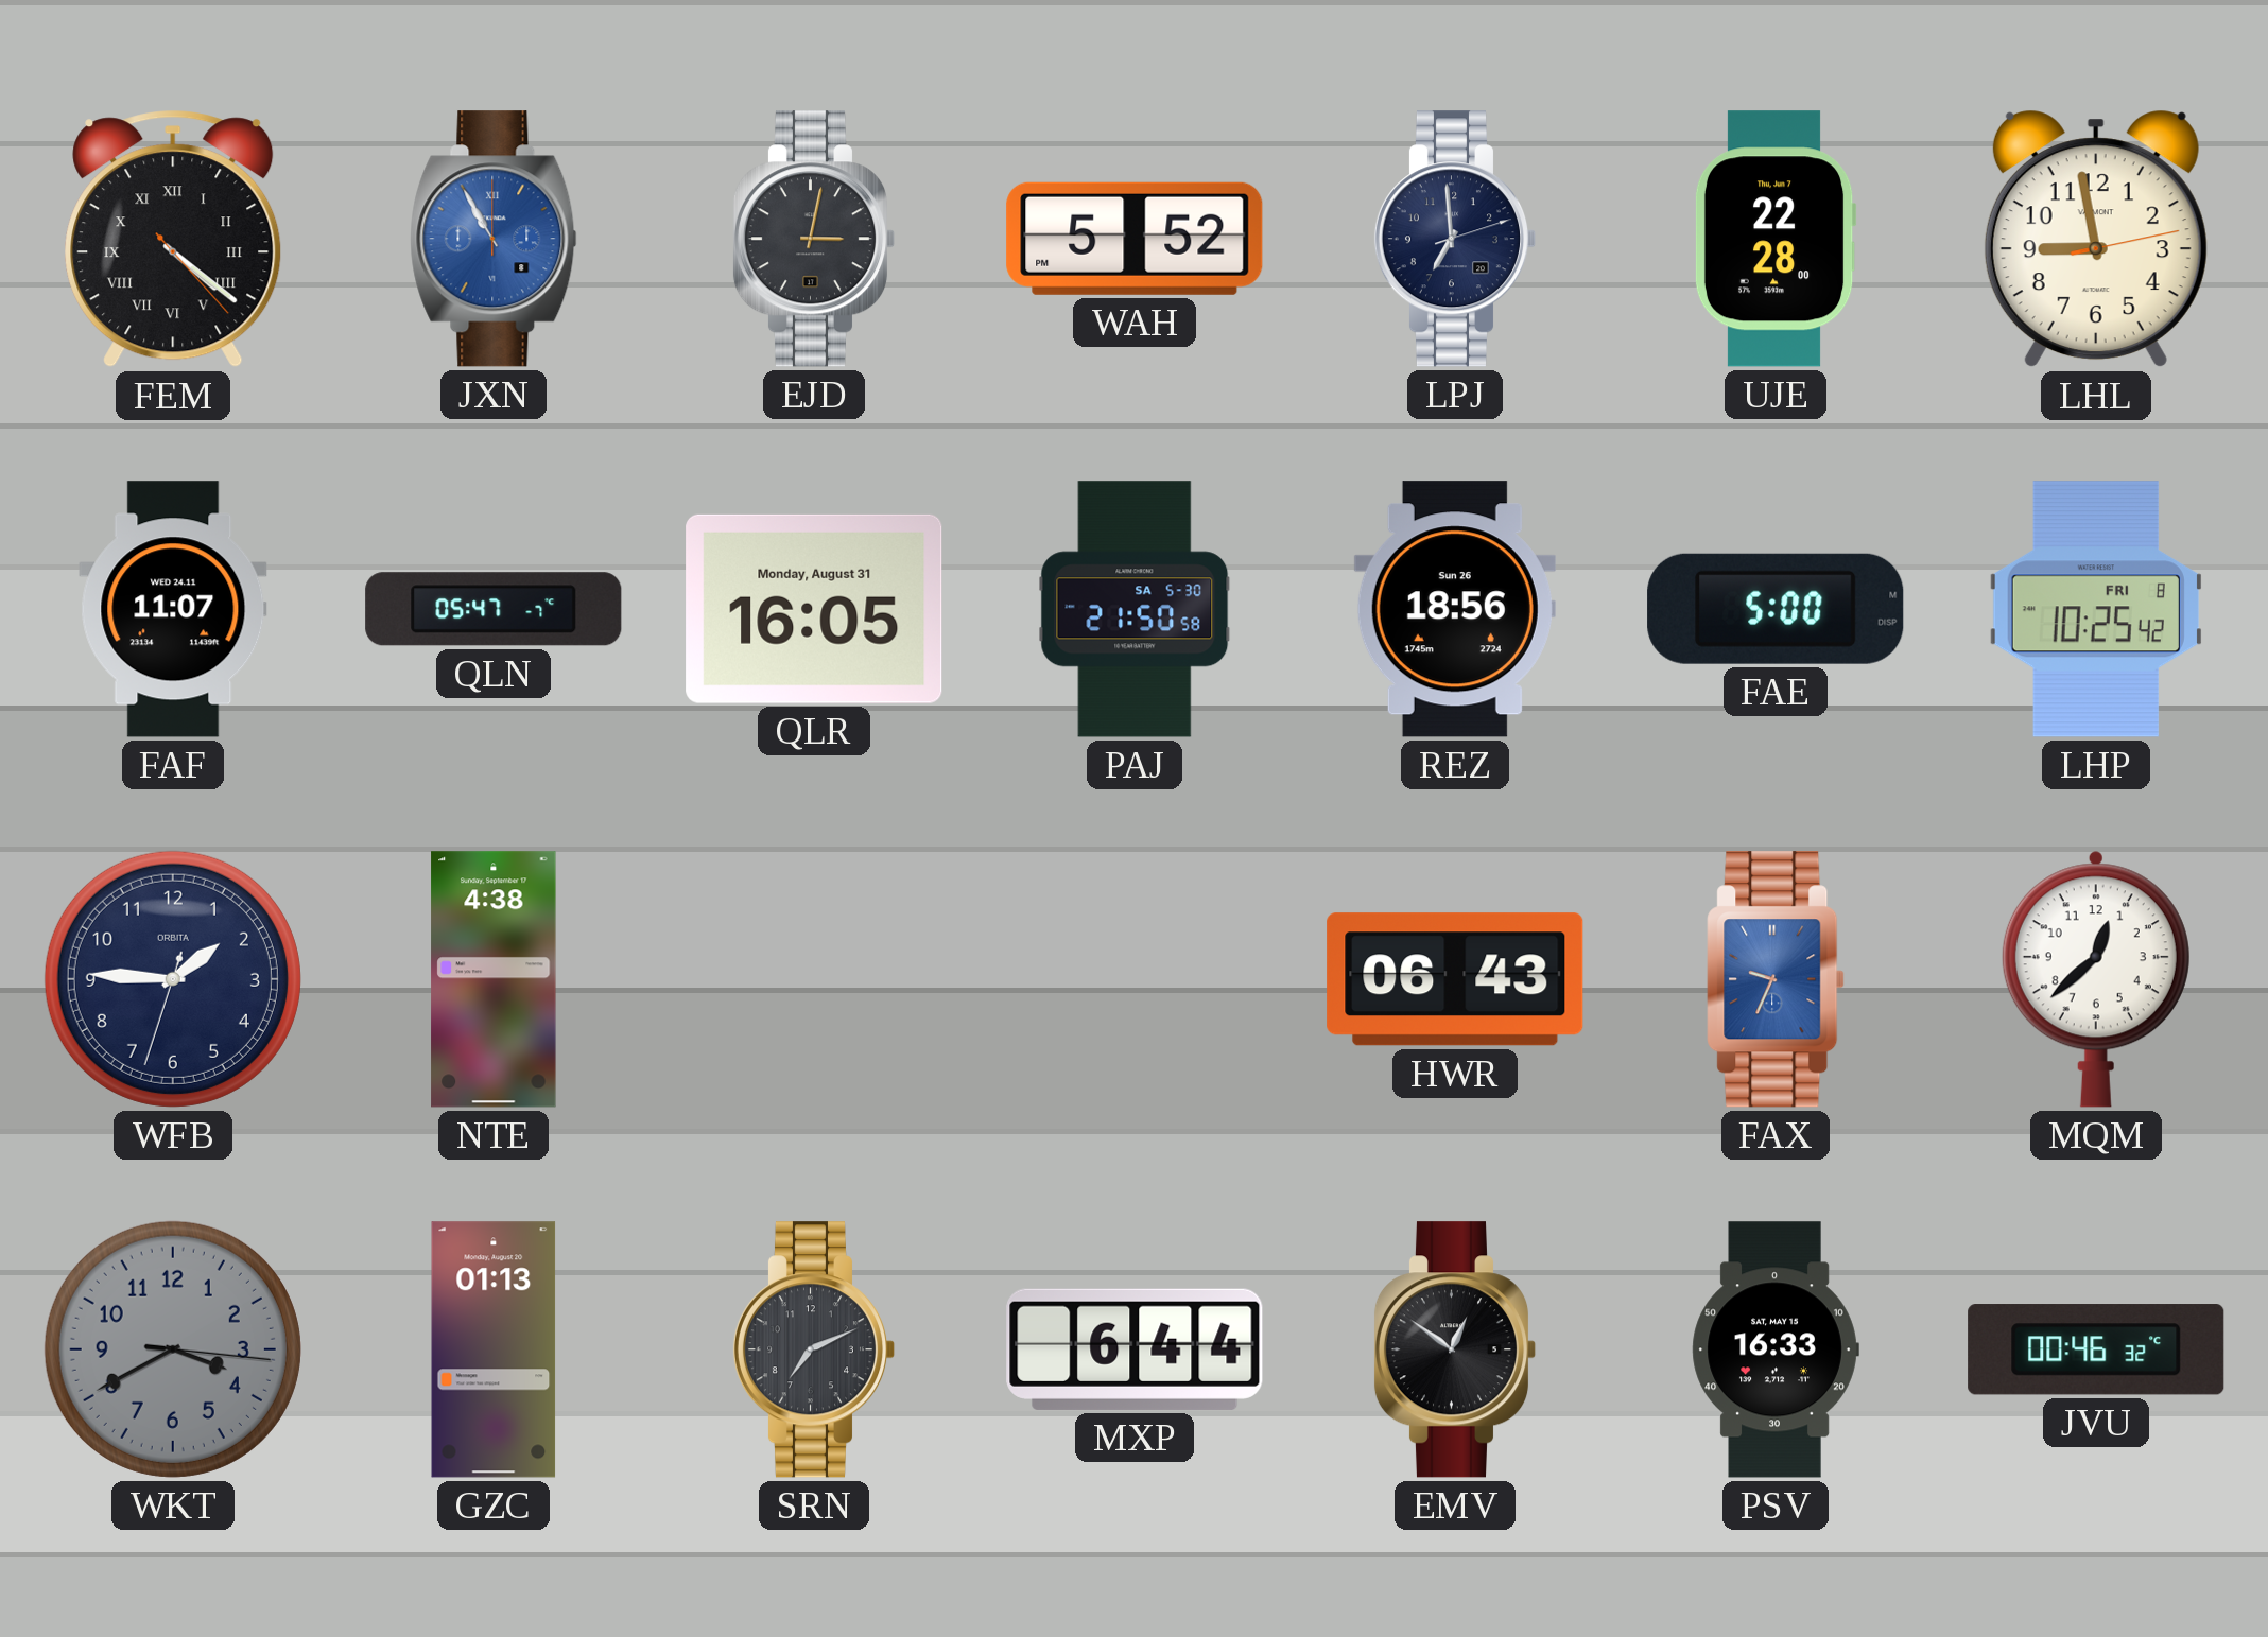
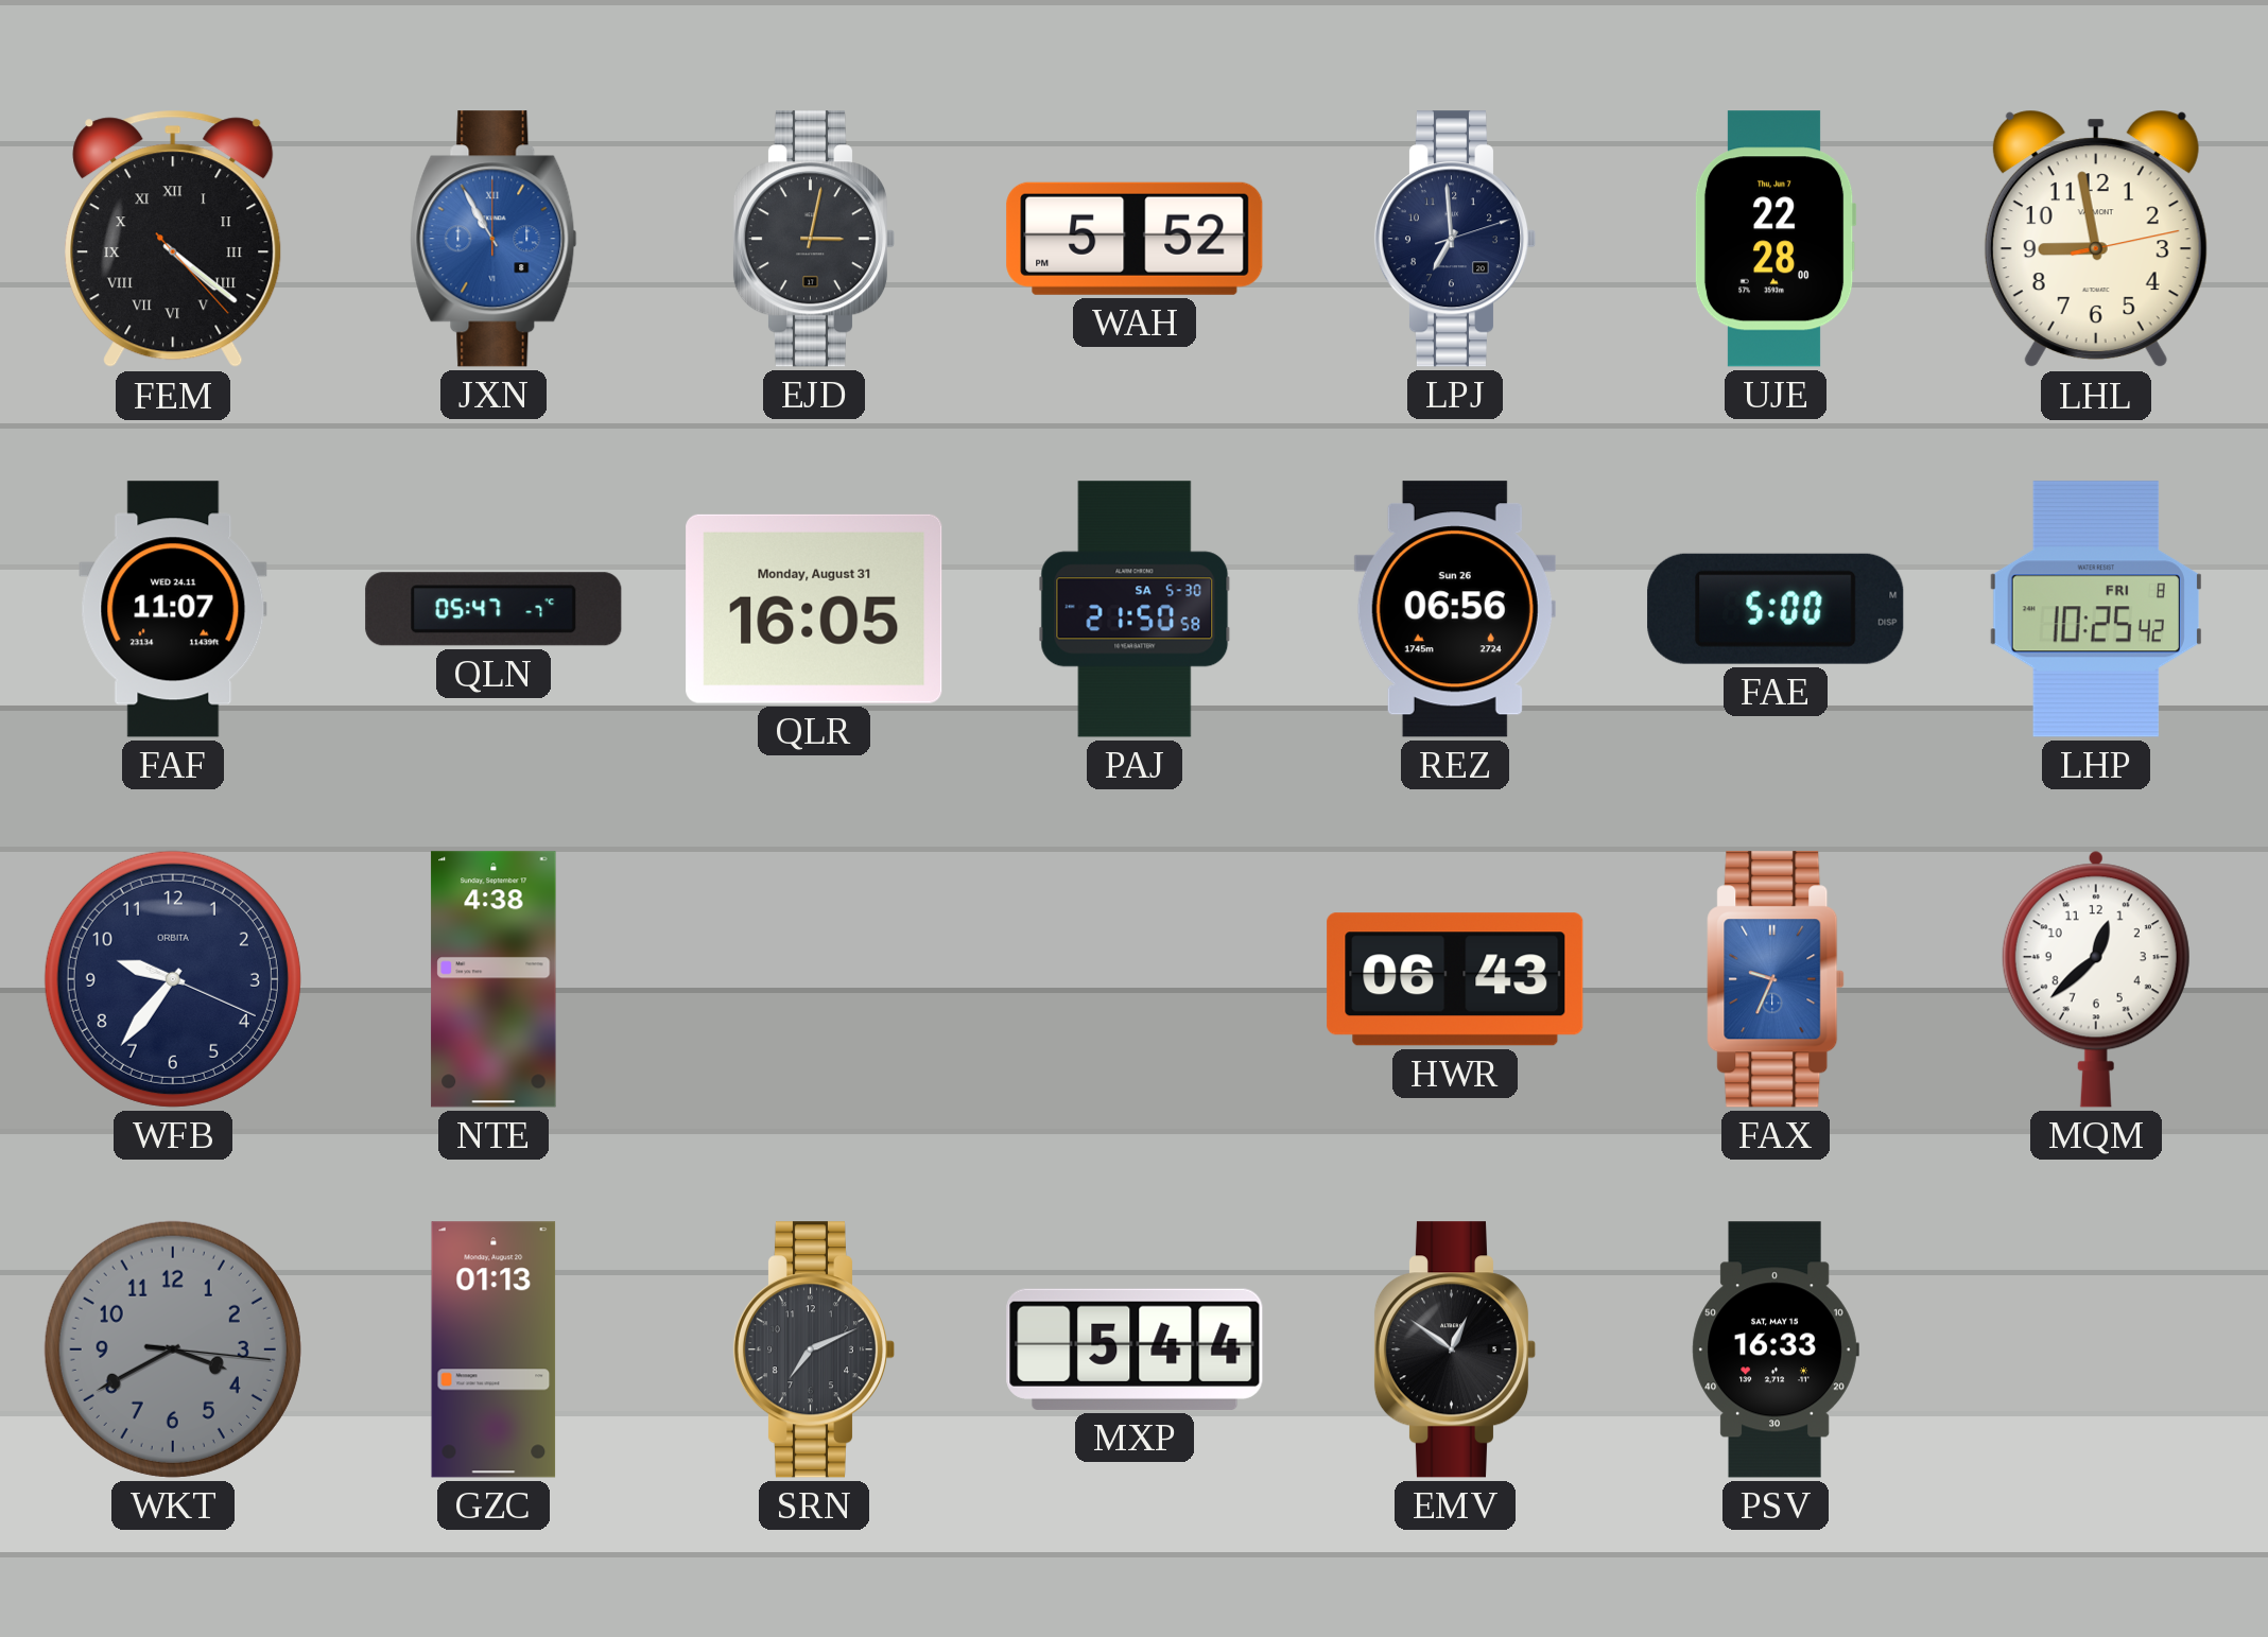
REZ: 18:56 -> 06:56
WFB: 1:45 -> 9:36
MXP: 6:44 -> 5:44
JVU: 00:46 -> none
